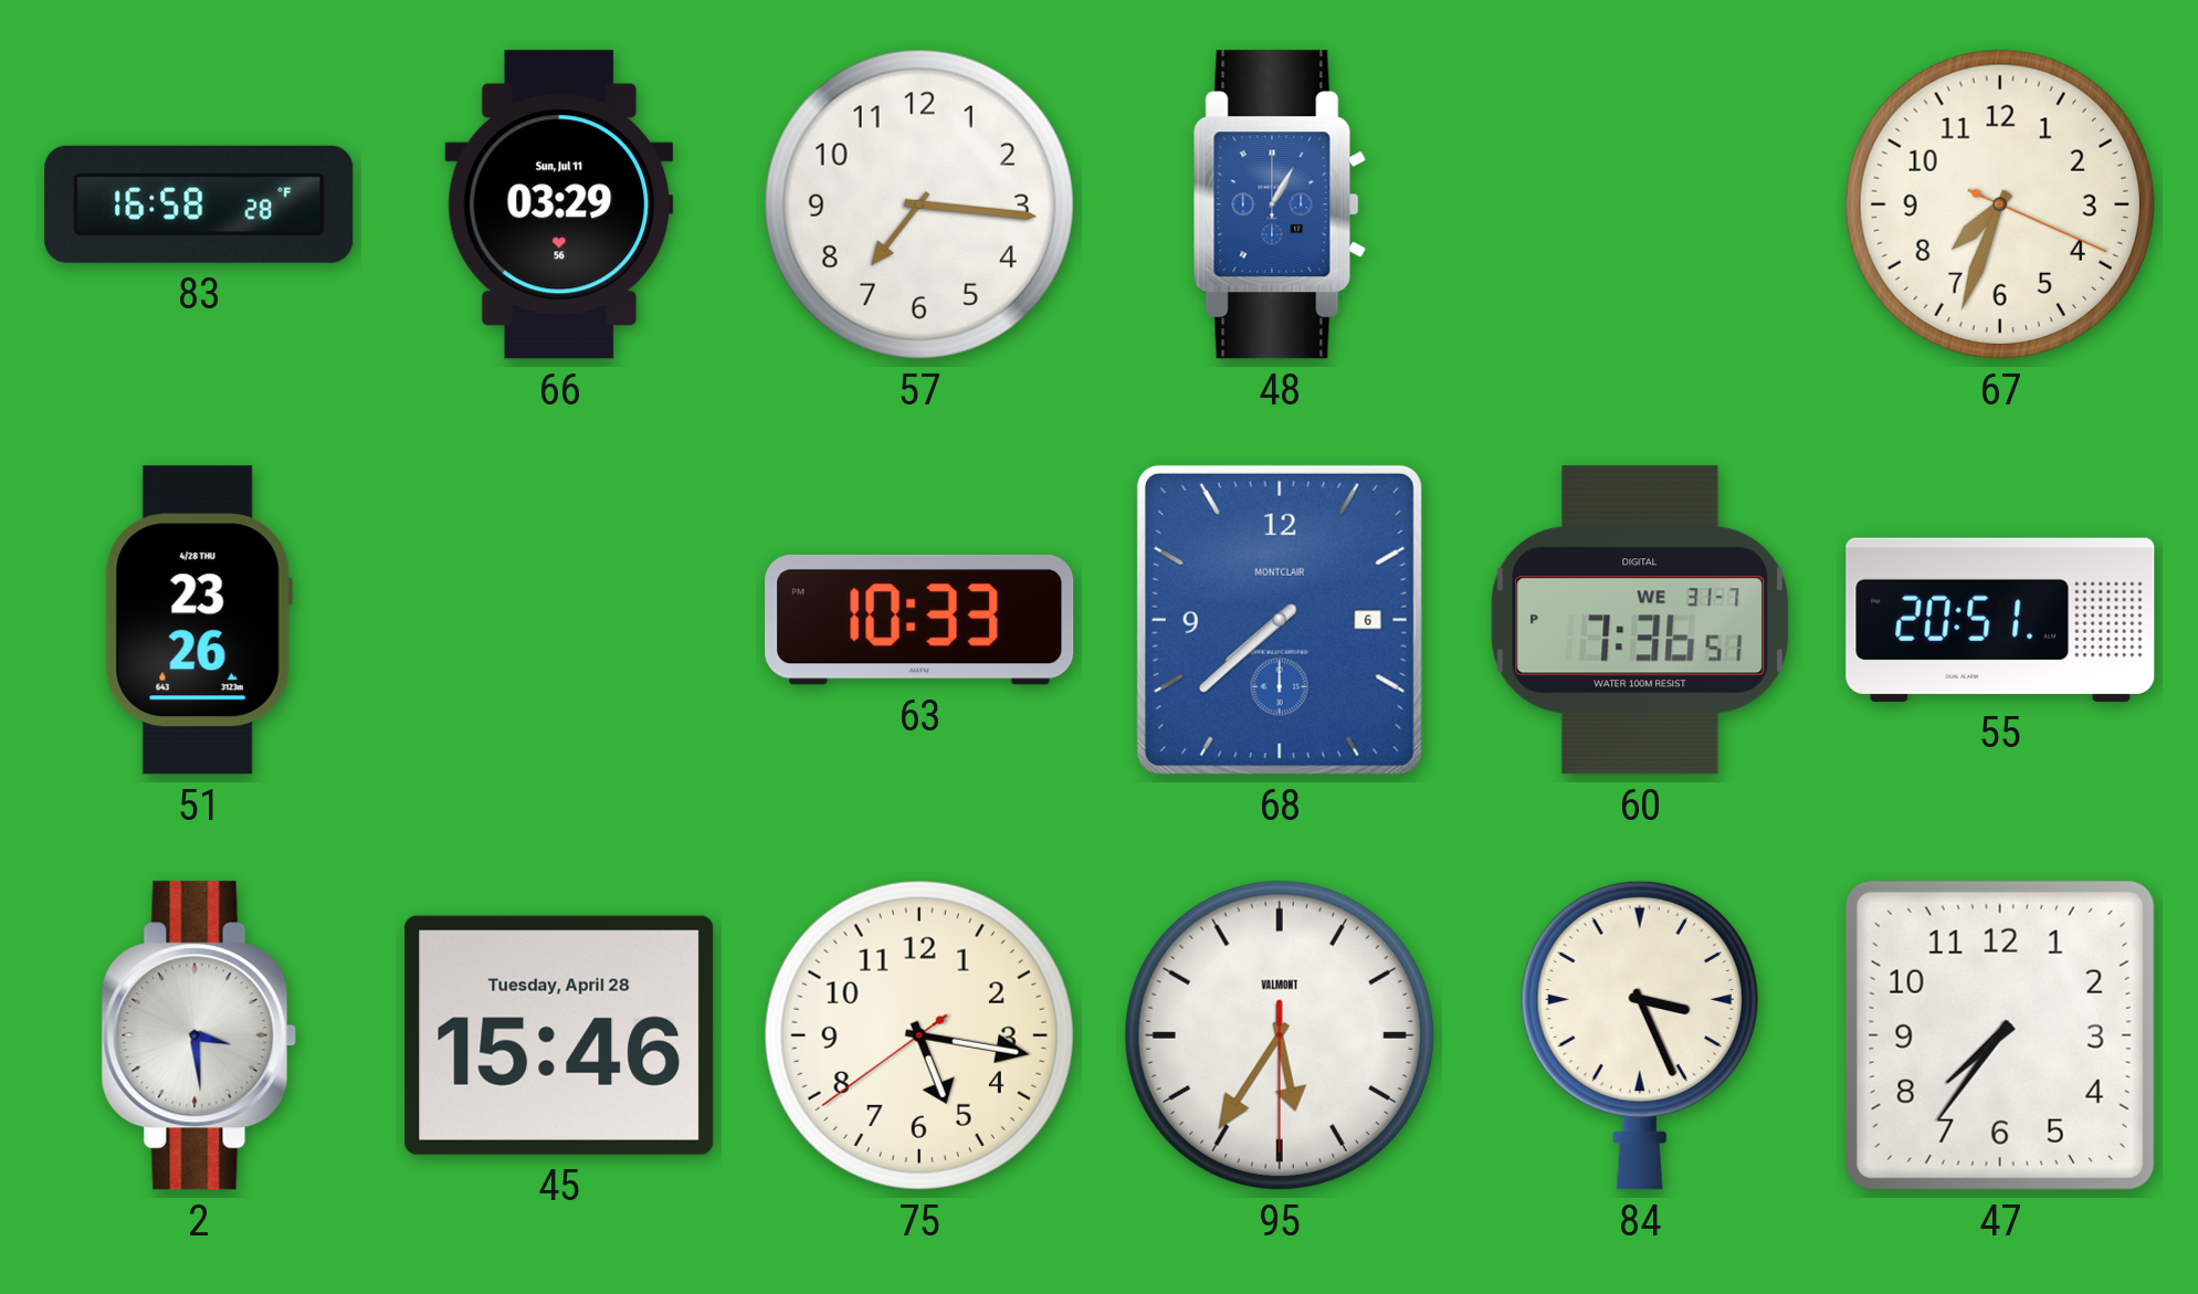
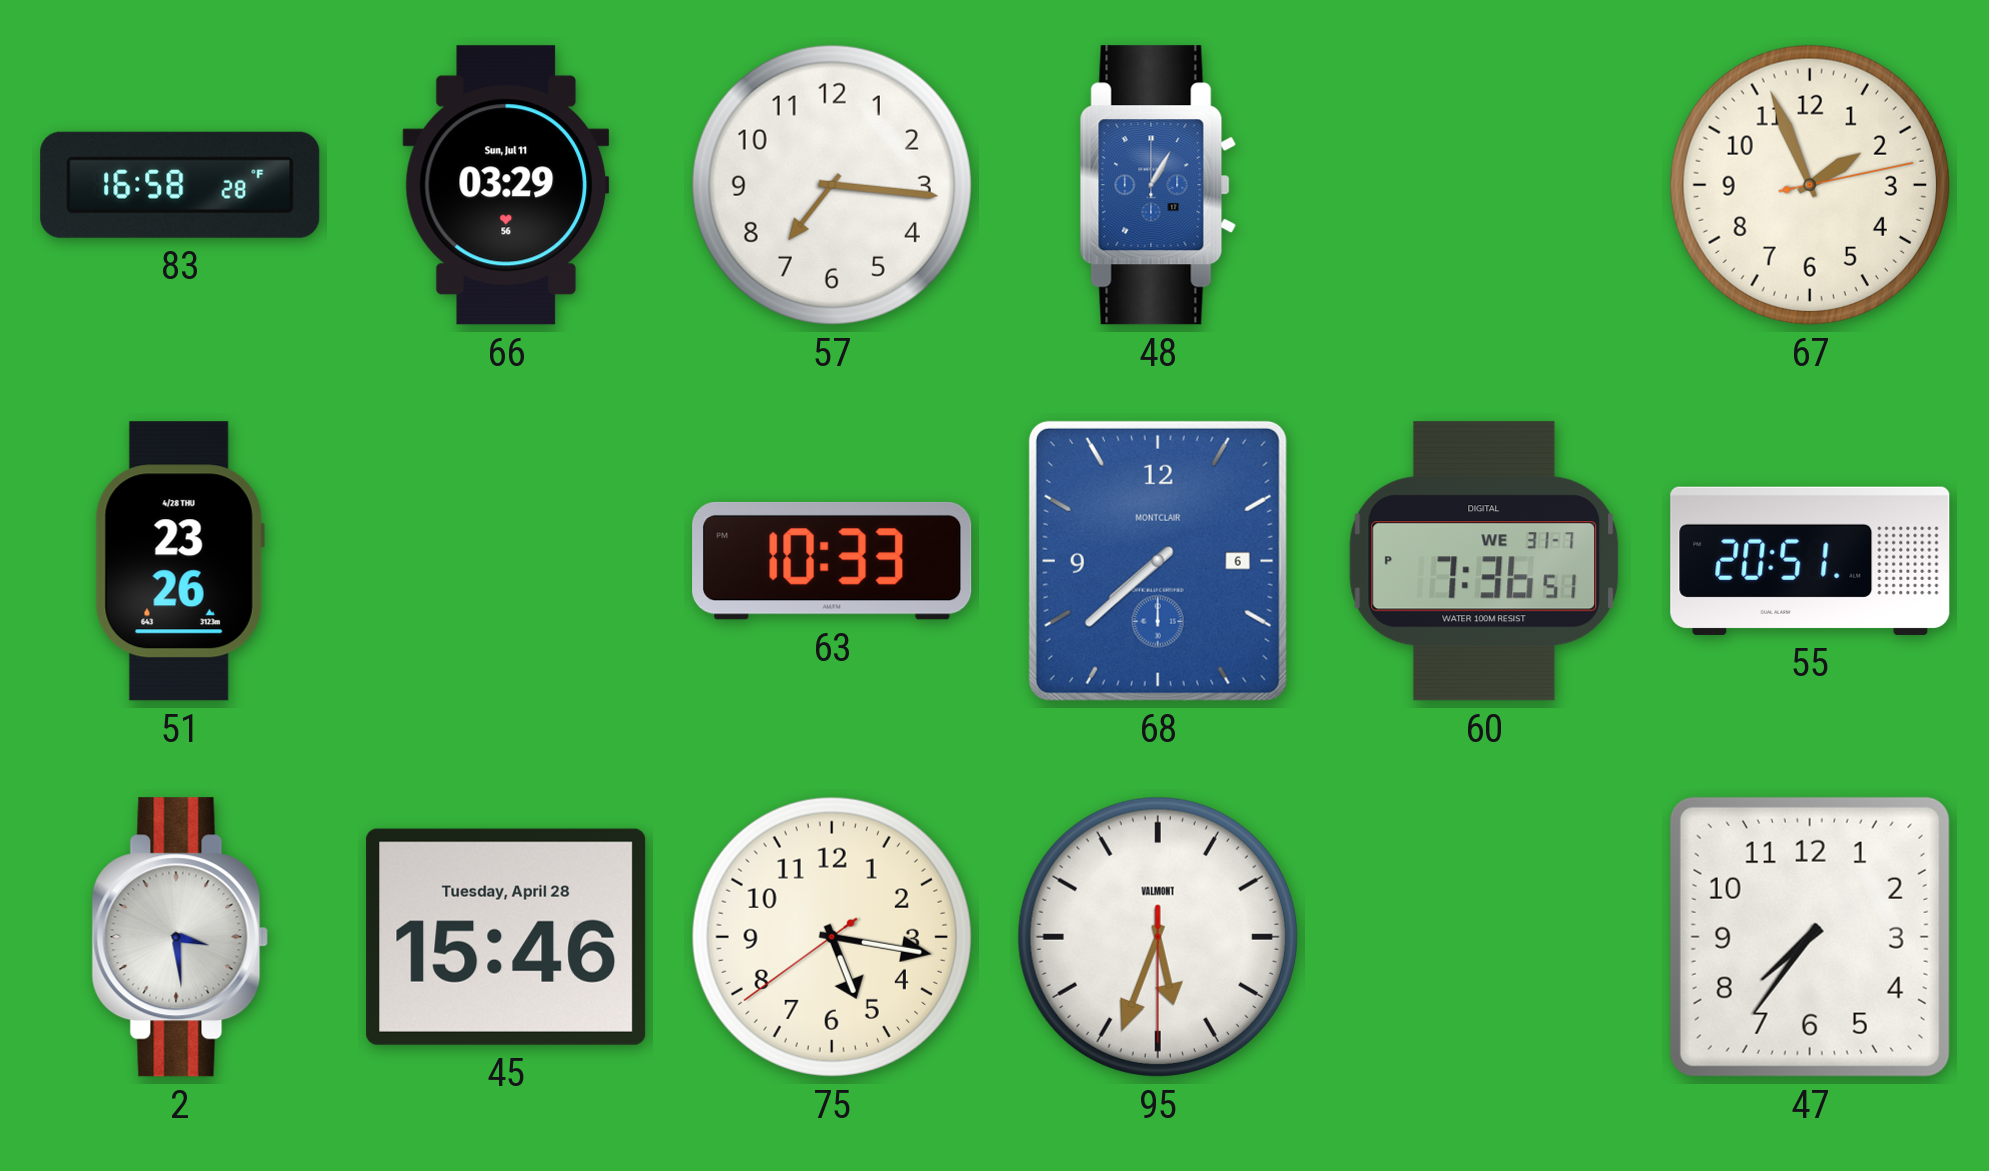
67: 7:33 -> 1:56
95: 5:35 -> 5:33
84: 3:26 -> none
